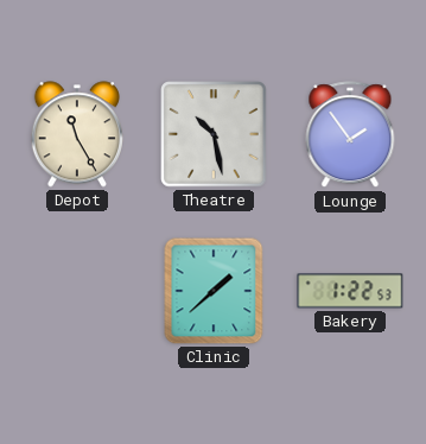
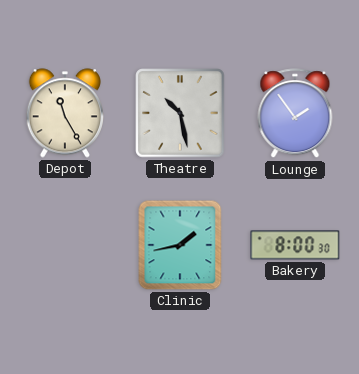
Clinic: 1:38 -> 1:43
Bakery: 1:22 -> 8:00
